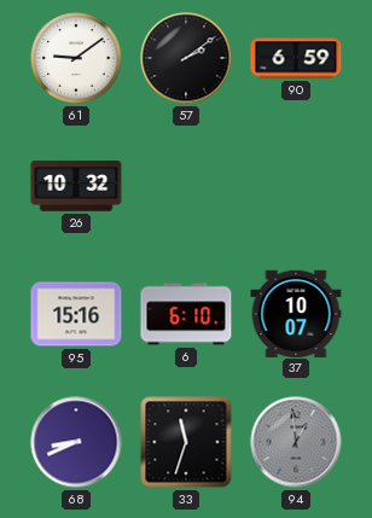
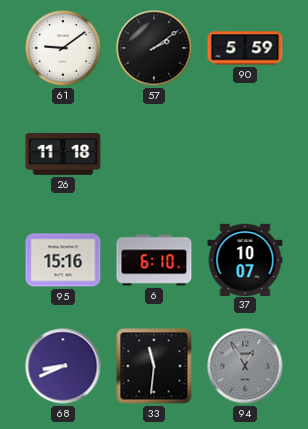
90: 6:59 -> 5:59
26: 10:32 -> 11:18
33: 11:33 -> 11:31
94: 12:59 -> 12:55
